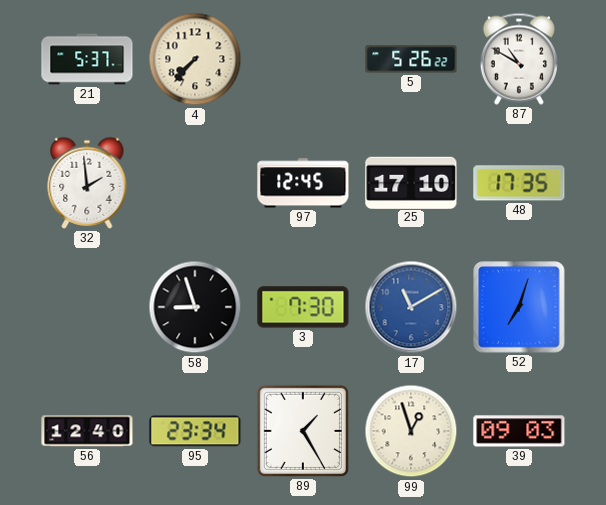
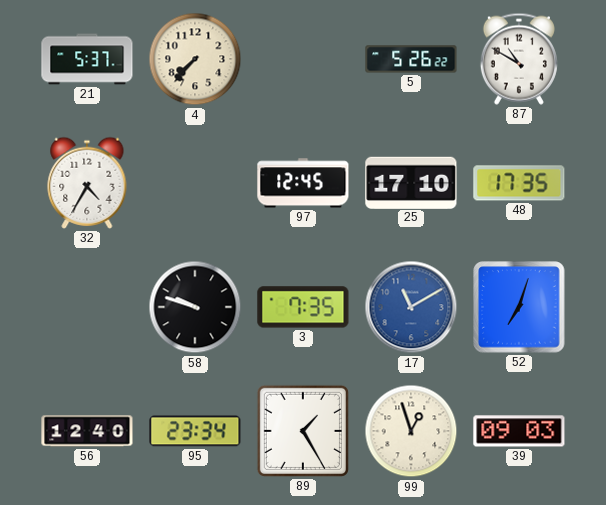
32: 1:59 -> 4:35
58: 8:57 -> 9:48
3: 7:30 -> 7:35
